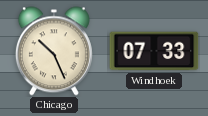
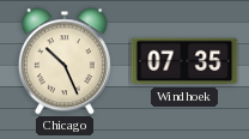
Windhoek: 07:33 -> 07:35
